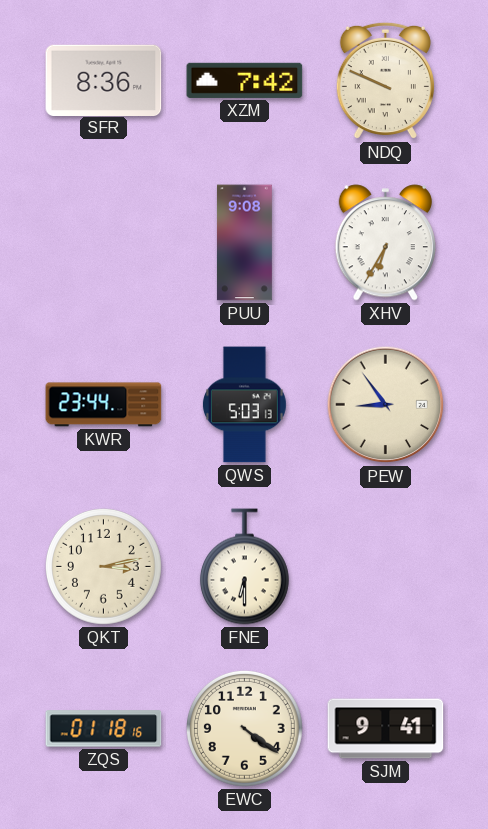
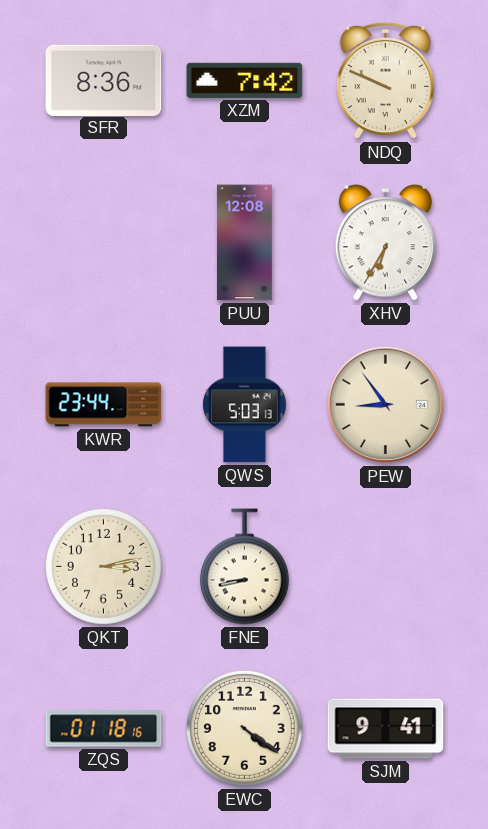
PUU: 9:08 -> 12:08
FNE: 6:30 -> 8:43
